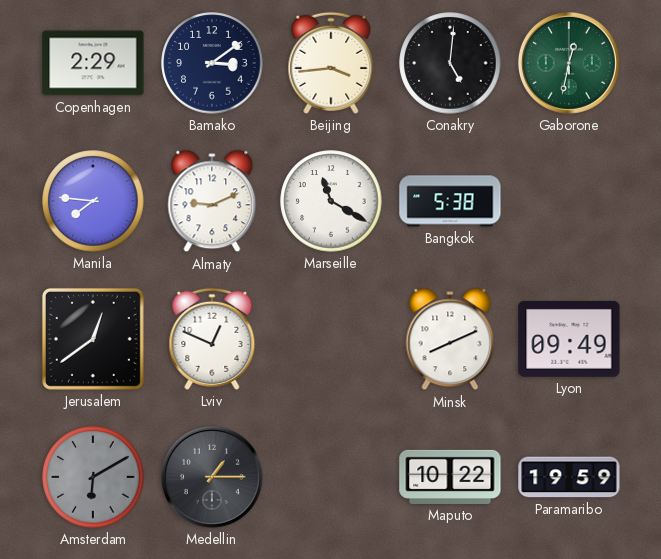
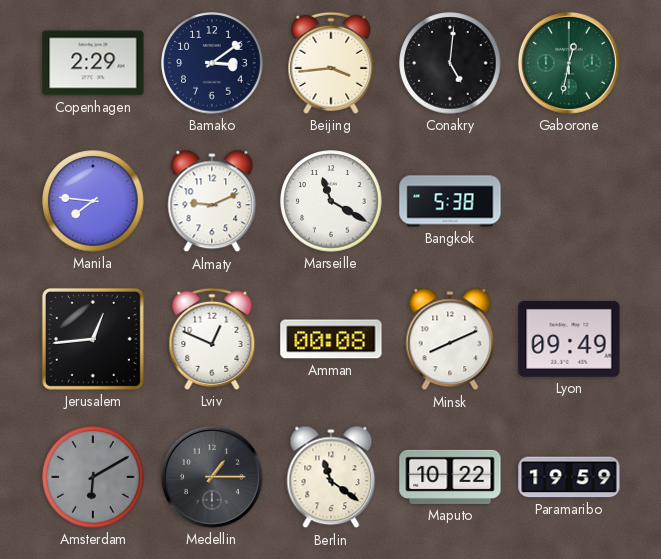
Jerusalem: 12:39 -> 12:44
Amman: none -> 00:08
Berlin: none -> 11:21
